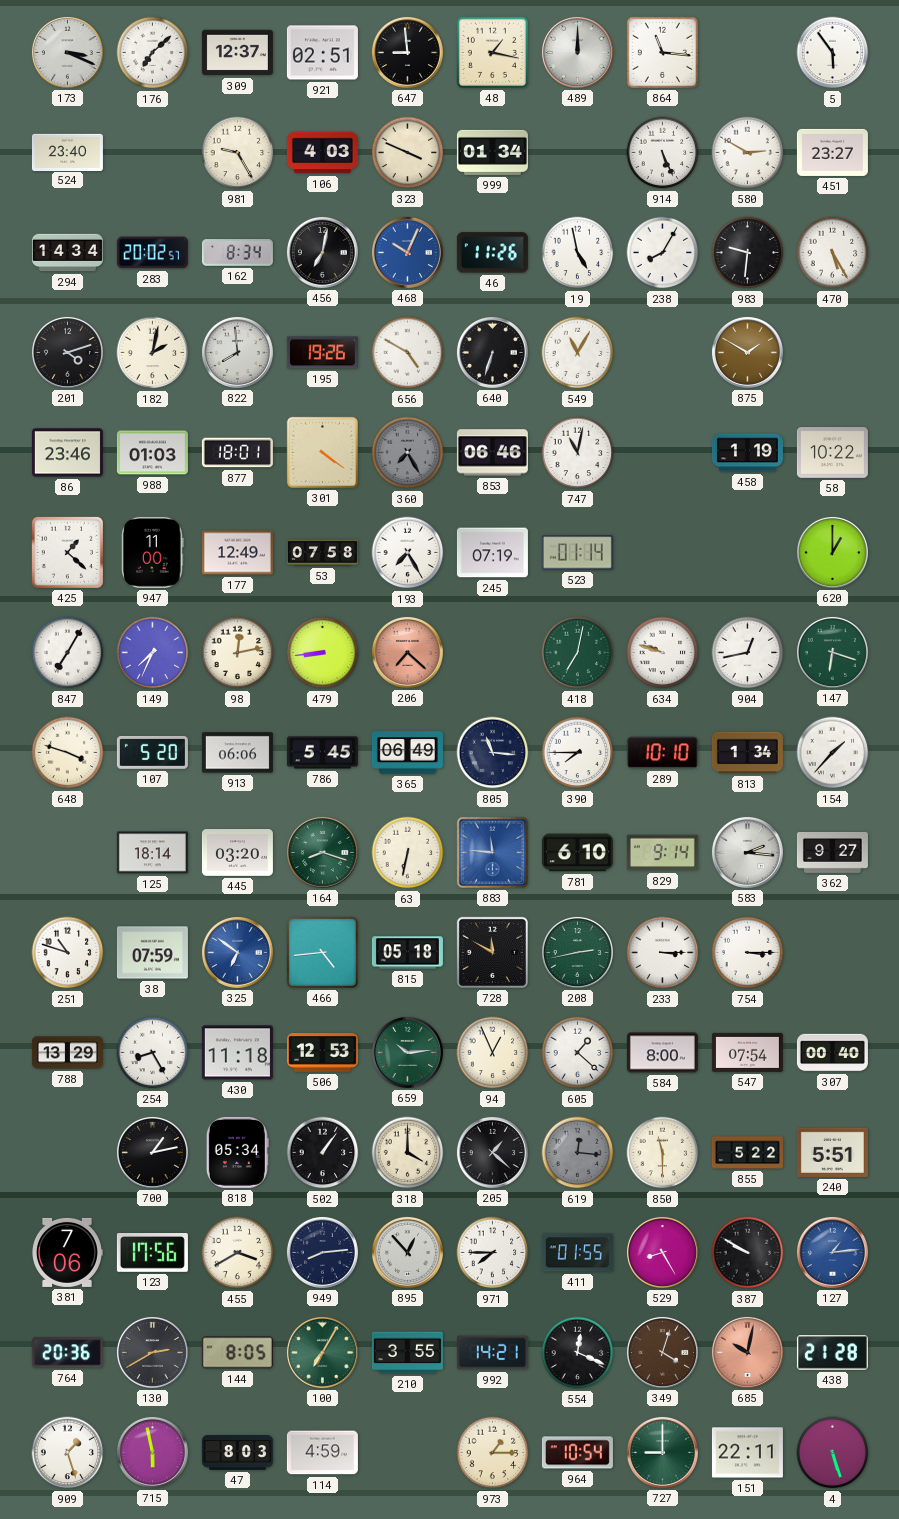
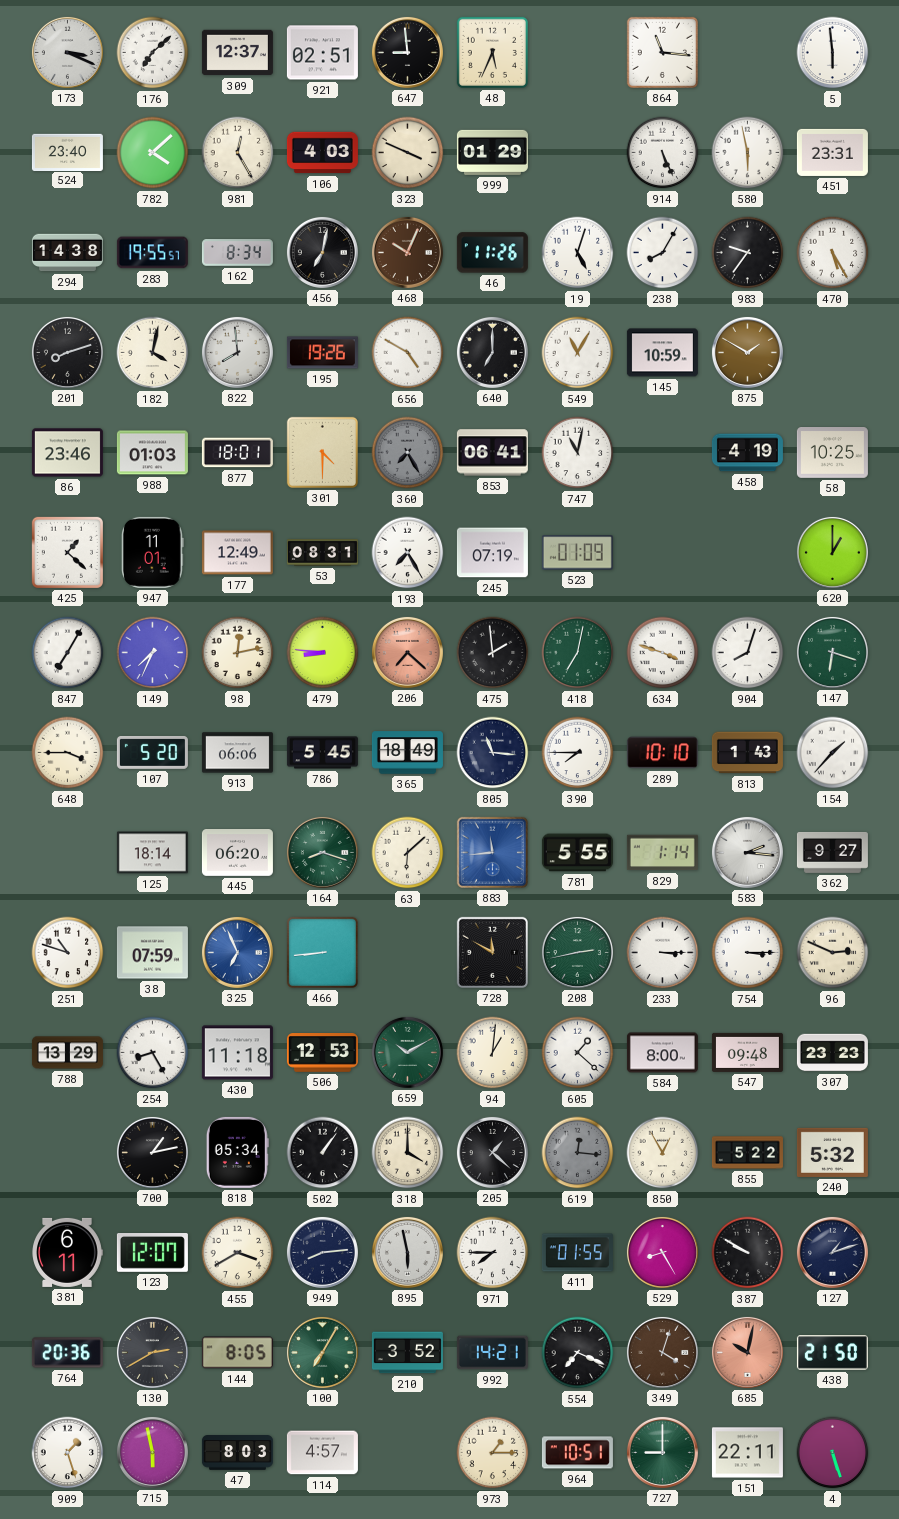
48: 1:17 -> 5:34
489: 12:00 -> none
5: 5:54 -> 5:59
782: none -> 4:08
981: 9:25 -> 12:25
999: 01:34 -> 01:29
580: 2:50 -> 5:58
451: 23:27 -> 23:31
294: 14:34 -> 14:38
283: 20:02 -> 19:55
468 dial: blue -> brown
19: 4:58 -> 5:03
983: 9:31 -> 9:36
201: 4:12 -> 8:12
182: 2:02 -> 4:02
640: 6:33 -> 7:00
145: none -> 10:59
301: 4:21 -> 4:30
853: 06:46 -> 06:41
458: 1:19 -> 4:19
58: 10:22 -> 10:25
947: 11:00 -> 11:01
53: 07:58 -> 08:31
523: 01:14 -> 01:09
479: 8:44 -> 8:46
475: none -> 1:59
634: 9:48 -> 3:48
904: 12:43 -> 8:03
648: 3:48 -> 3:45
365: 06:49 -> 18:49
813: 1:34 -> 1:43
445: 03:20 -> 06:20
63: 6:32 -> 6:08
883: 11:46 -> 11:44
781: 6:10 -> 5:55
829: 9:14 -> 1:14
325: 6:51 -> 6:56
466: 4:44 -> 8:44
815: 05:18 -> none
96: none -> 2:49
659: 10:14 -> 10:10
94: 12:56 -> 1:01
547: 07:54 -> 09:48
307: 00:40 -> 23:23
850: 11:30 -> 12:55
240: 5:51 -> 5:32
381: 7:06 -> 6:11
123: 17:56 -> 12:07
895: 12:53 -> 5:58
127: 1:14 -> 1:12
127 dial: blue -> navy
210: 3:55 -> 3:52
554: 12:19 -> 7:19
438: 21:28 -> 21:50
114: 4:59 -> 4:57
964: 10:54 -> 10:51
